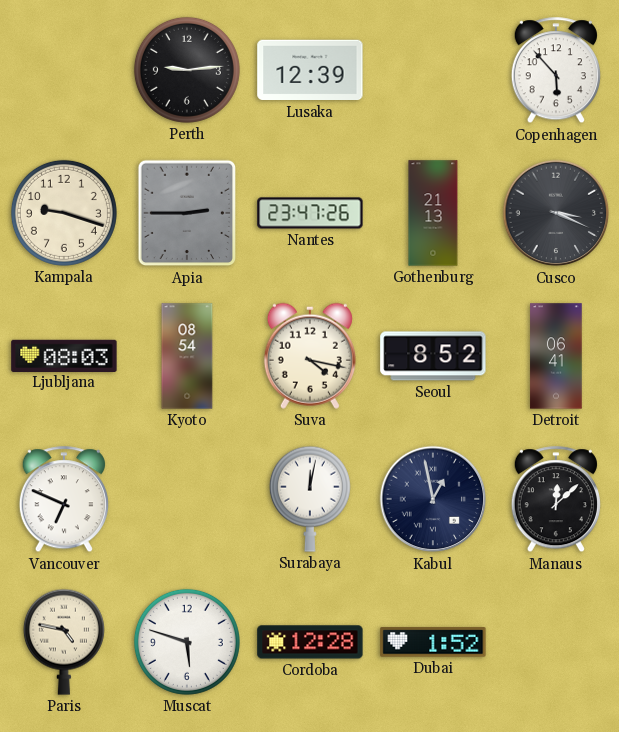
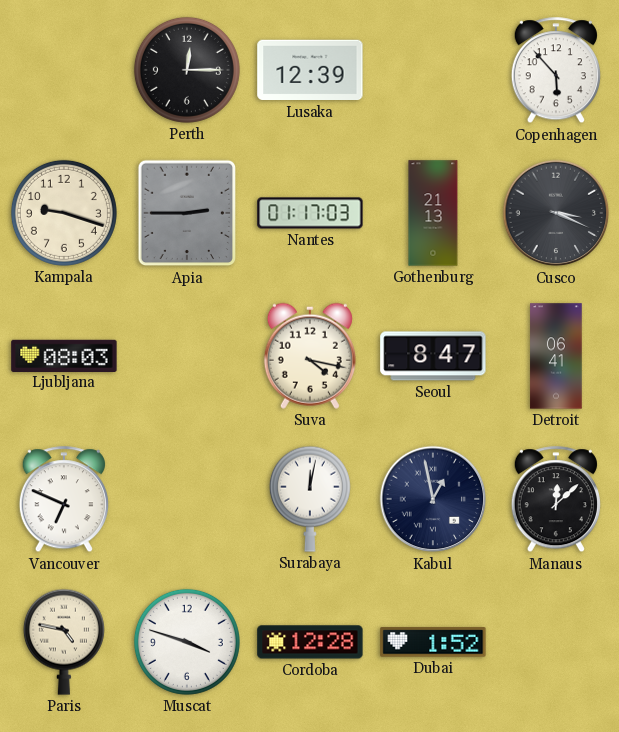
Perth: 9:14 -> 12:15
Nantes: 23:47 -> 01:17
Kyoto: 08:54 -> none
Seoul: 8:52 -> 8:47
Muscat: 5:48 -> 3:48
